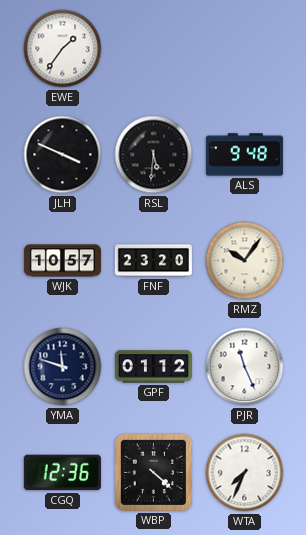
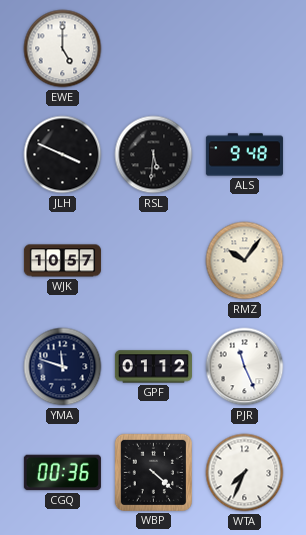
EWE: 1:36 -> 5:00
FNF: 23:20 -> none
CGQ: 12:36 -> 00:36
